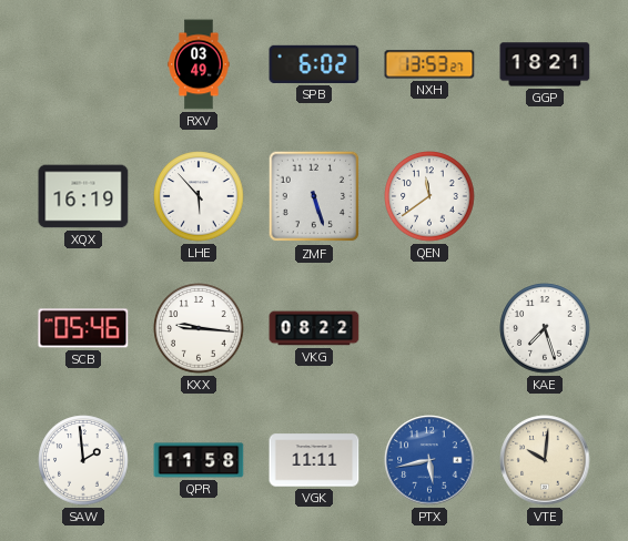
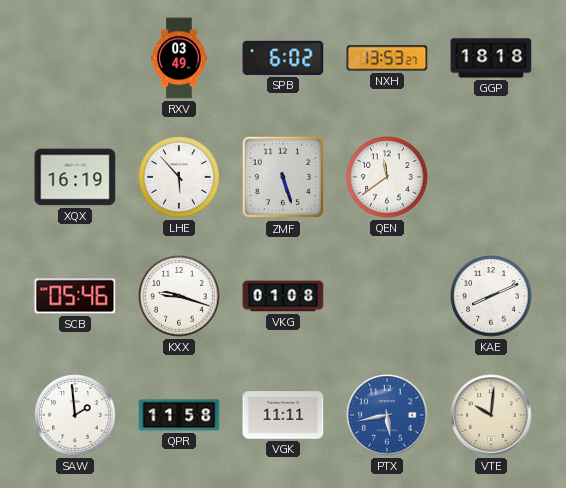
GGP: 18:21 -> 18:18
KXX: 9:16 -> 9:18
VKG: 08:22 -> 01:08
KAE: 7:27 -> 8:11
